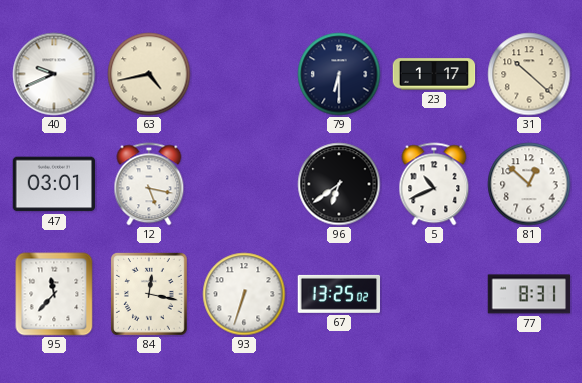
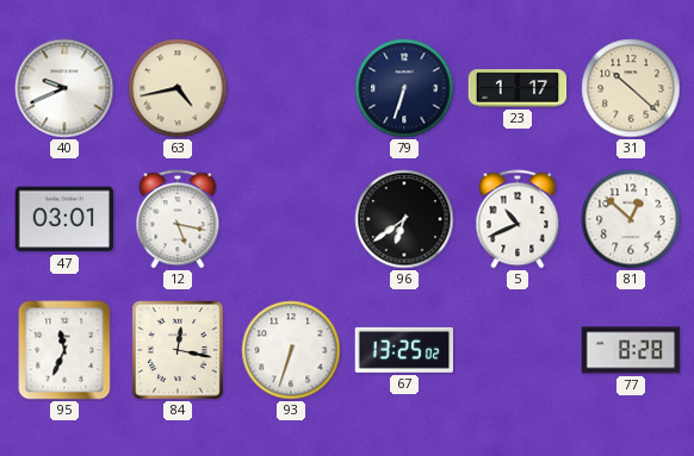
79: 6:30 -> 6:33
95: 11:37 -> 11:34
77: 8:31 -> 8:28
